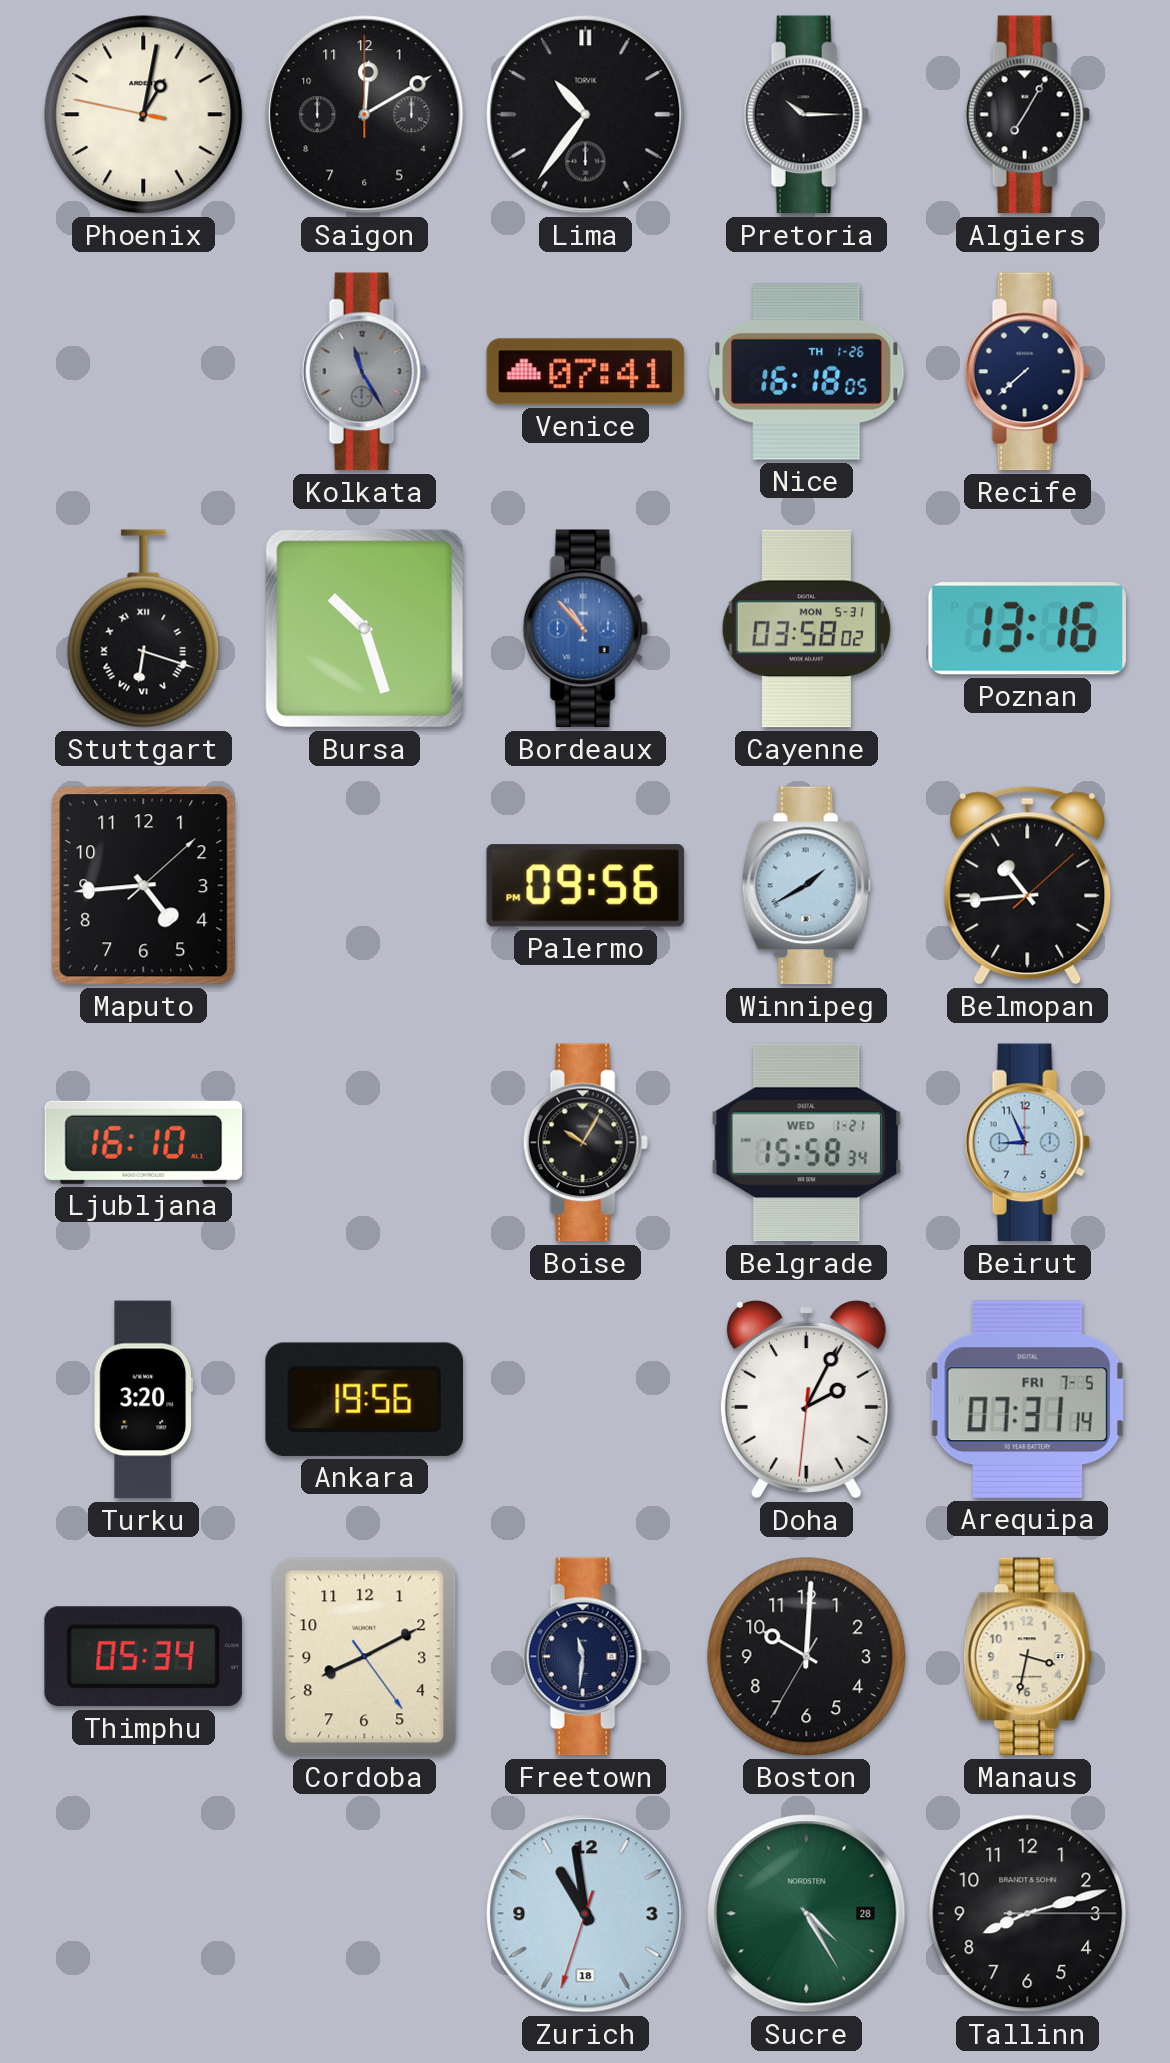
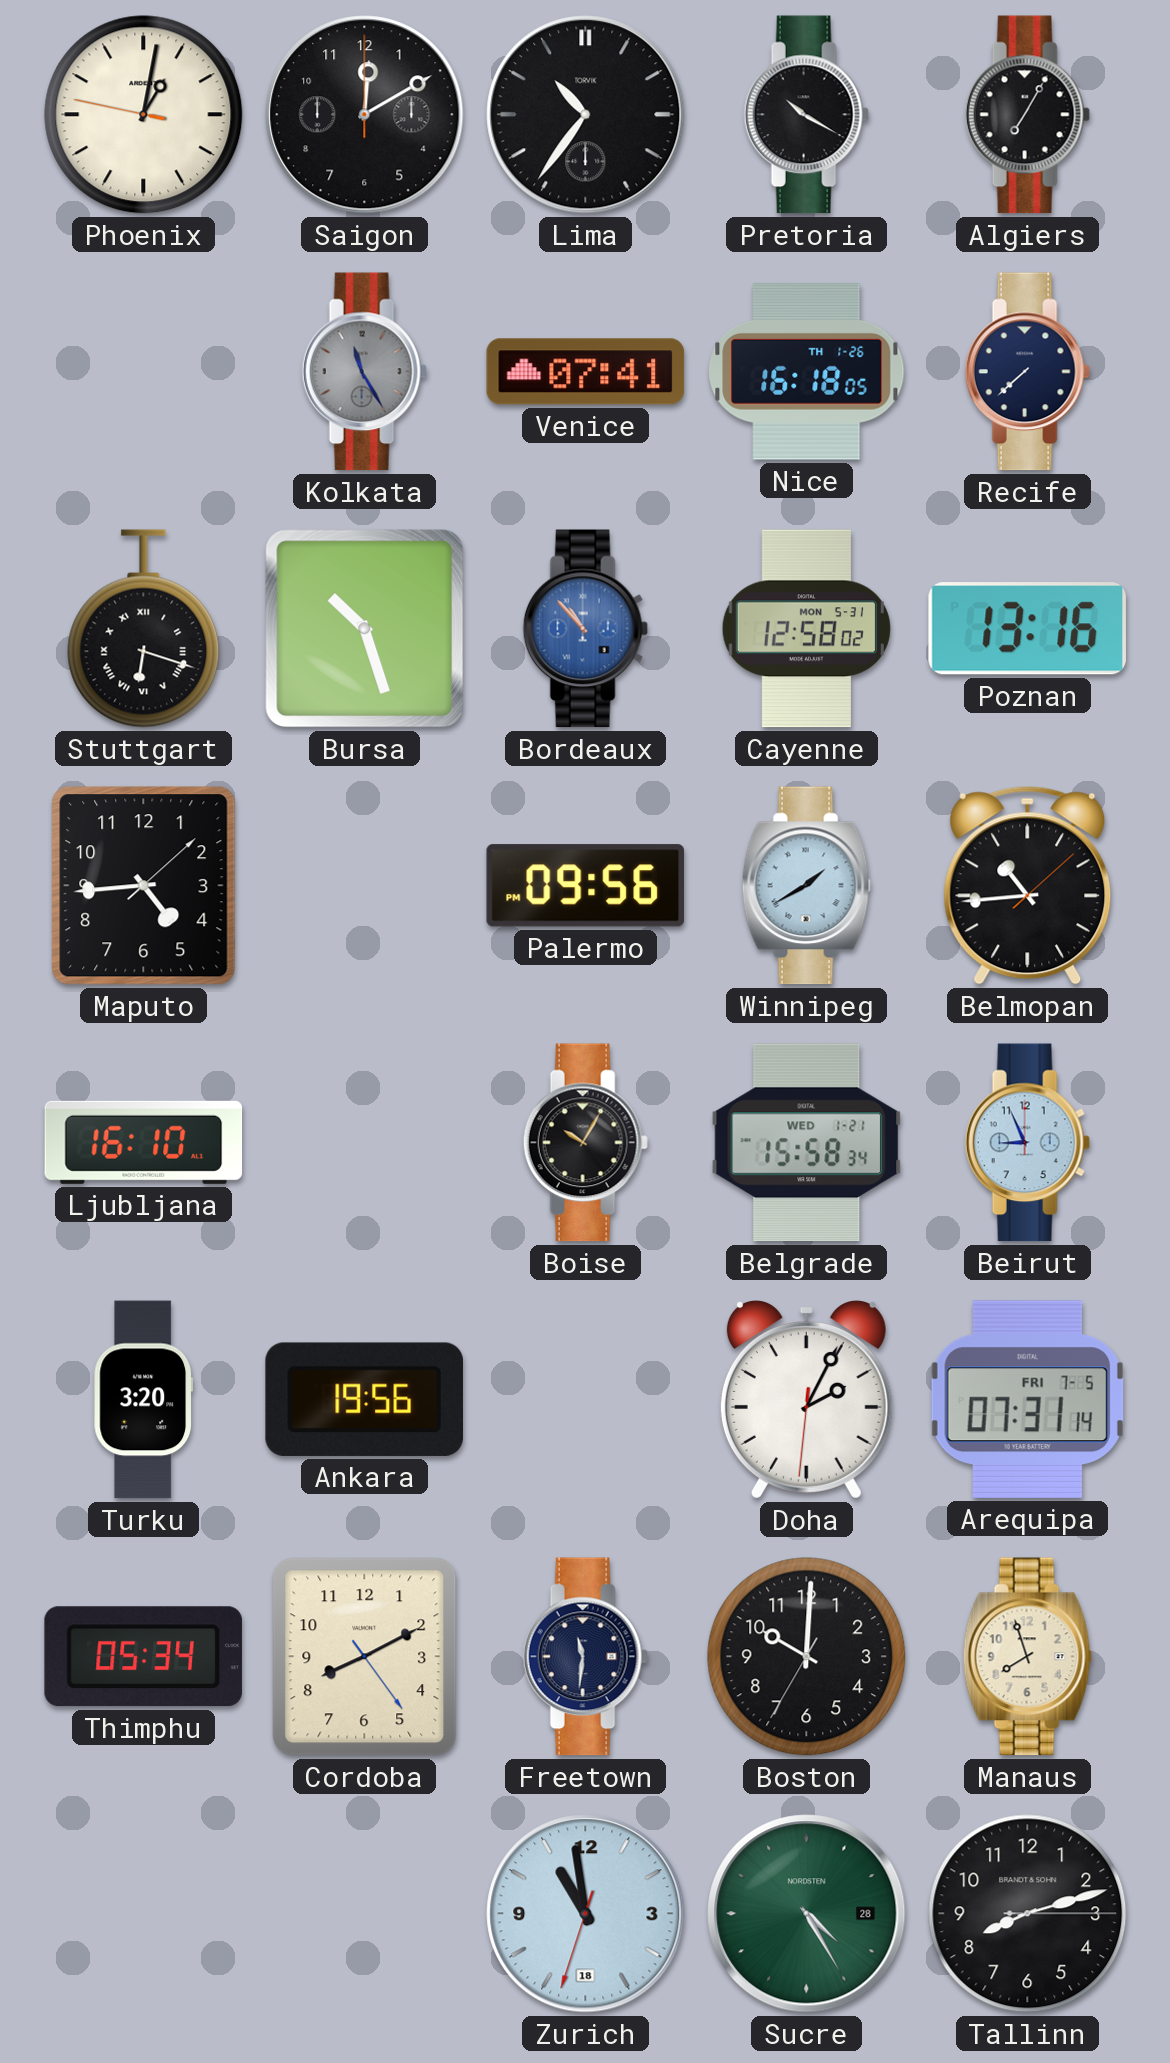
Pretoria: 10:15 -> 10:20
Cayenne: 03:58 -> 12:58
Manaus: 3:32 -> 7:57
